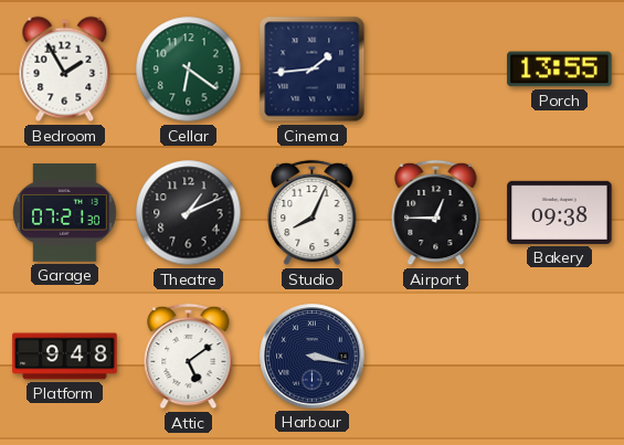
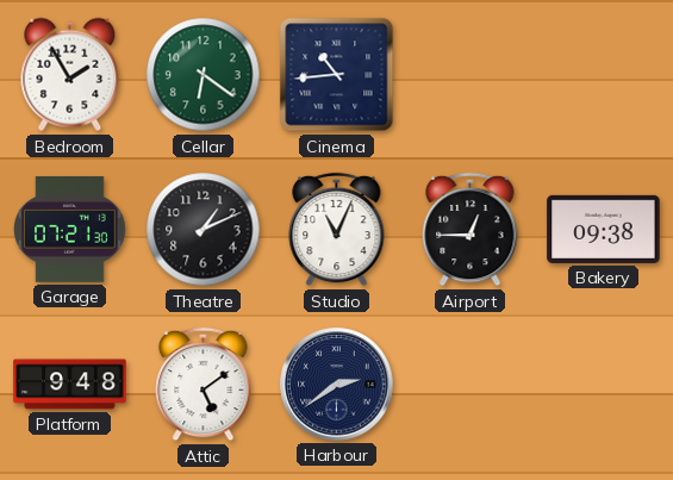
Cinema: 1:44 -> 10:44
Porch: 13:55 -> none
Studio: 8:04 -> 11:04
Harbour: 3:17 -> 2:39
